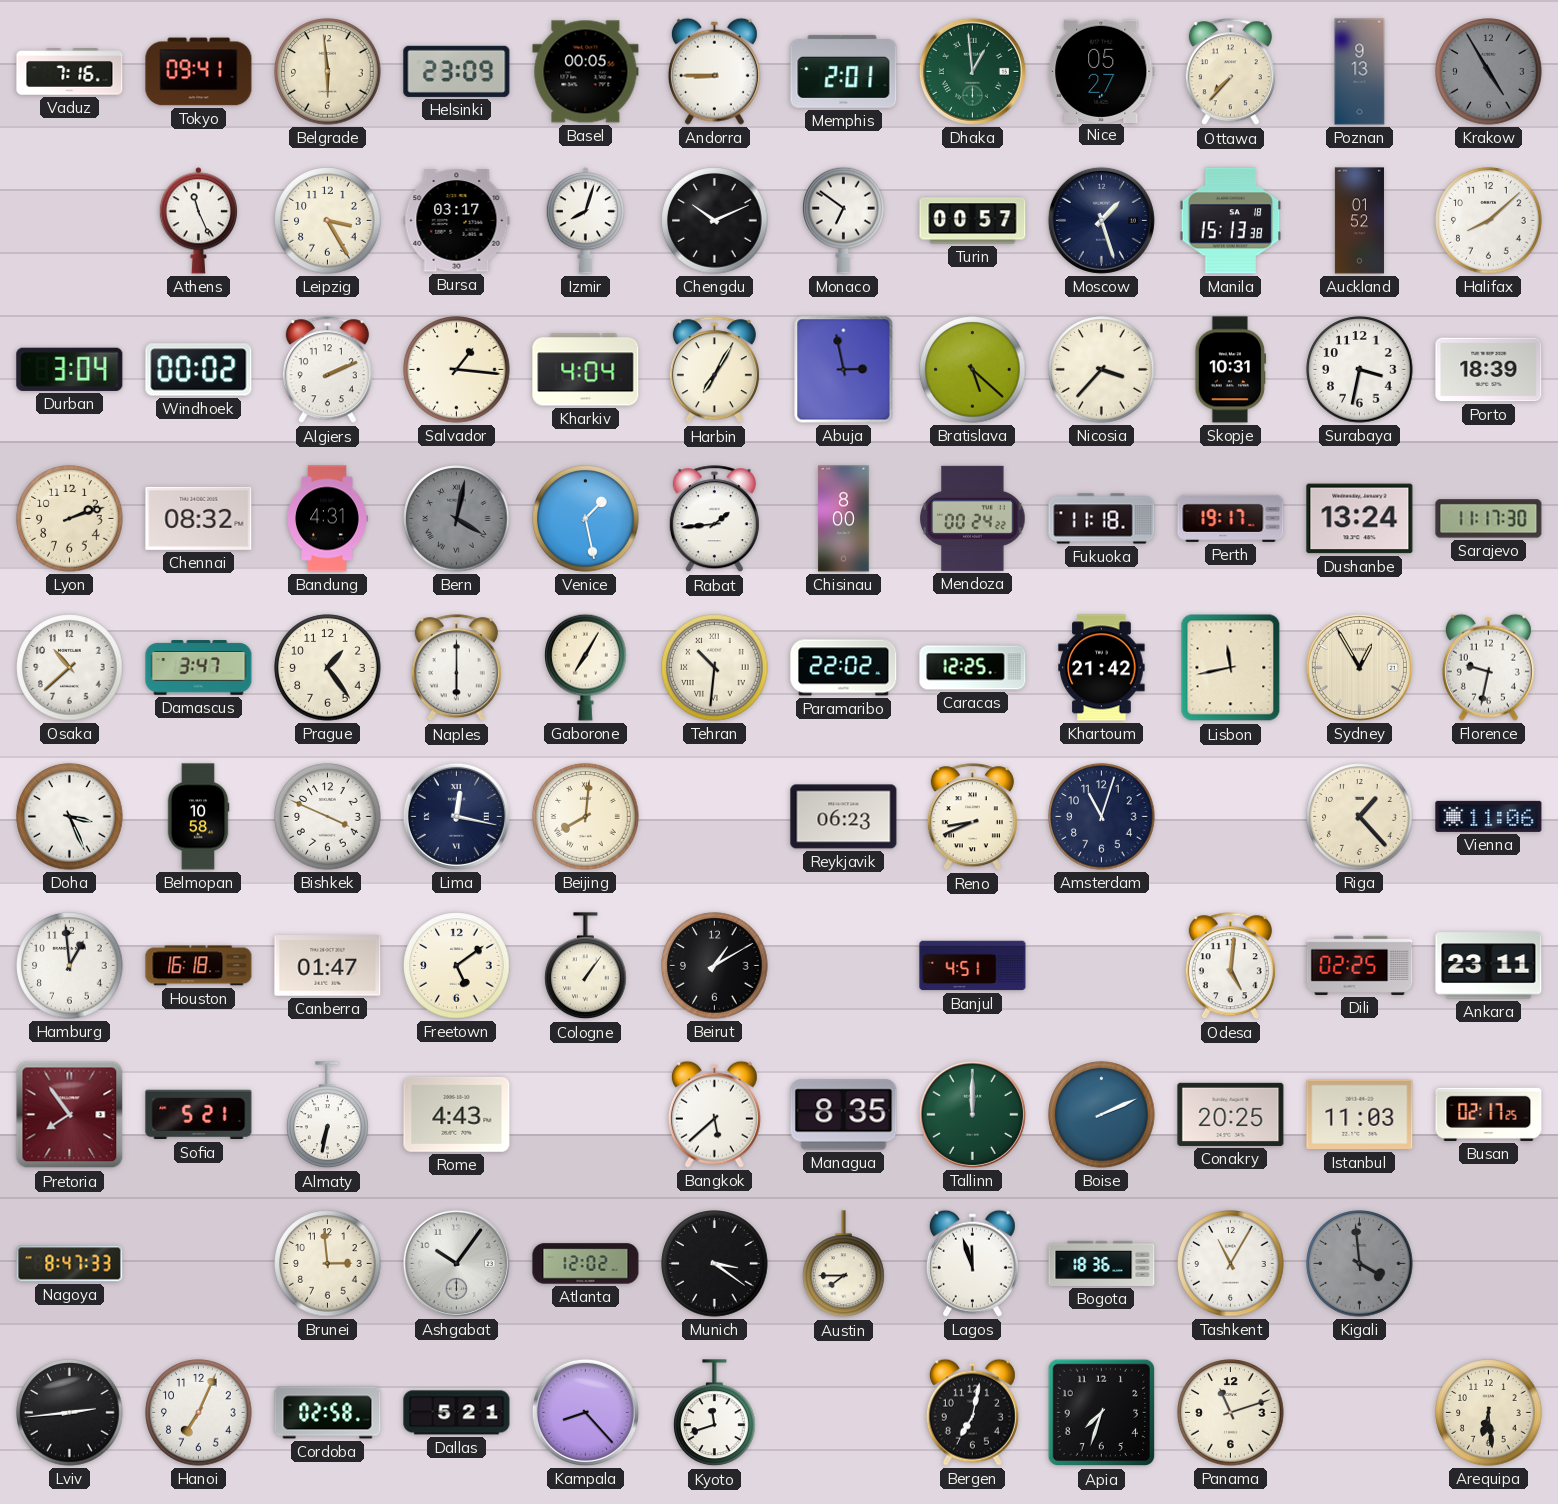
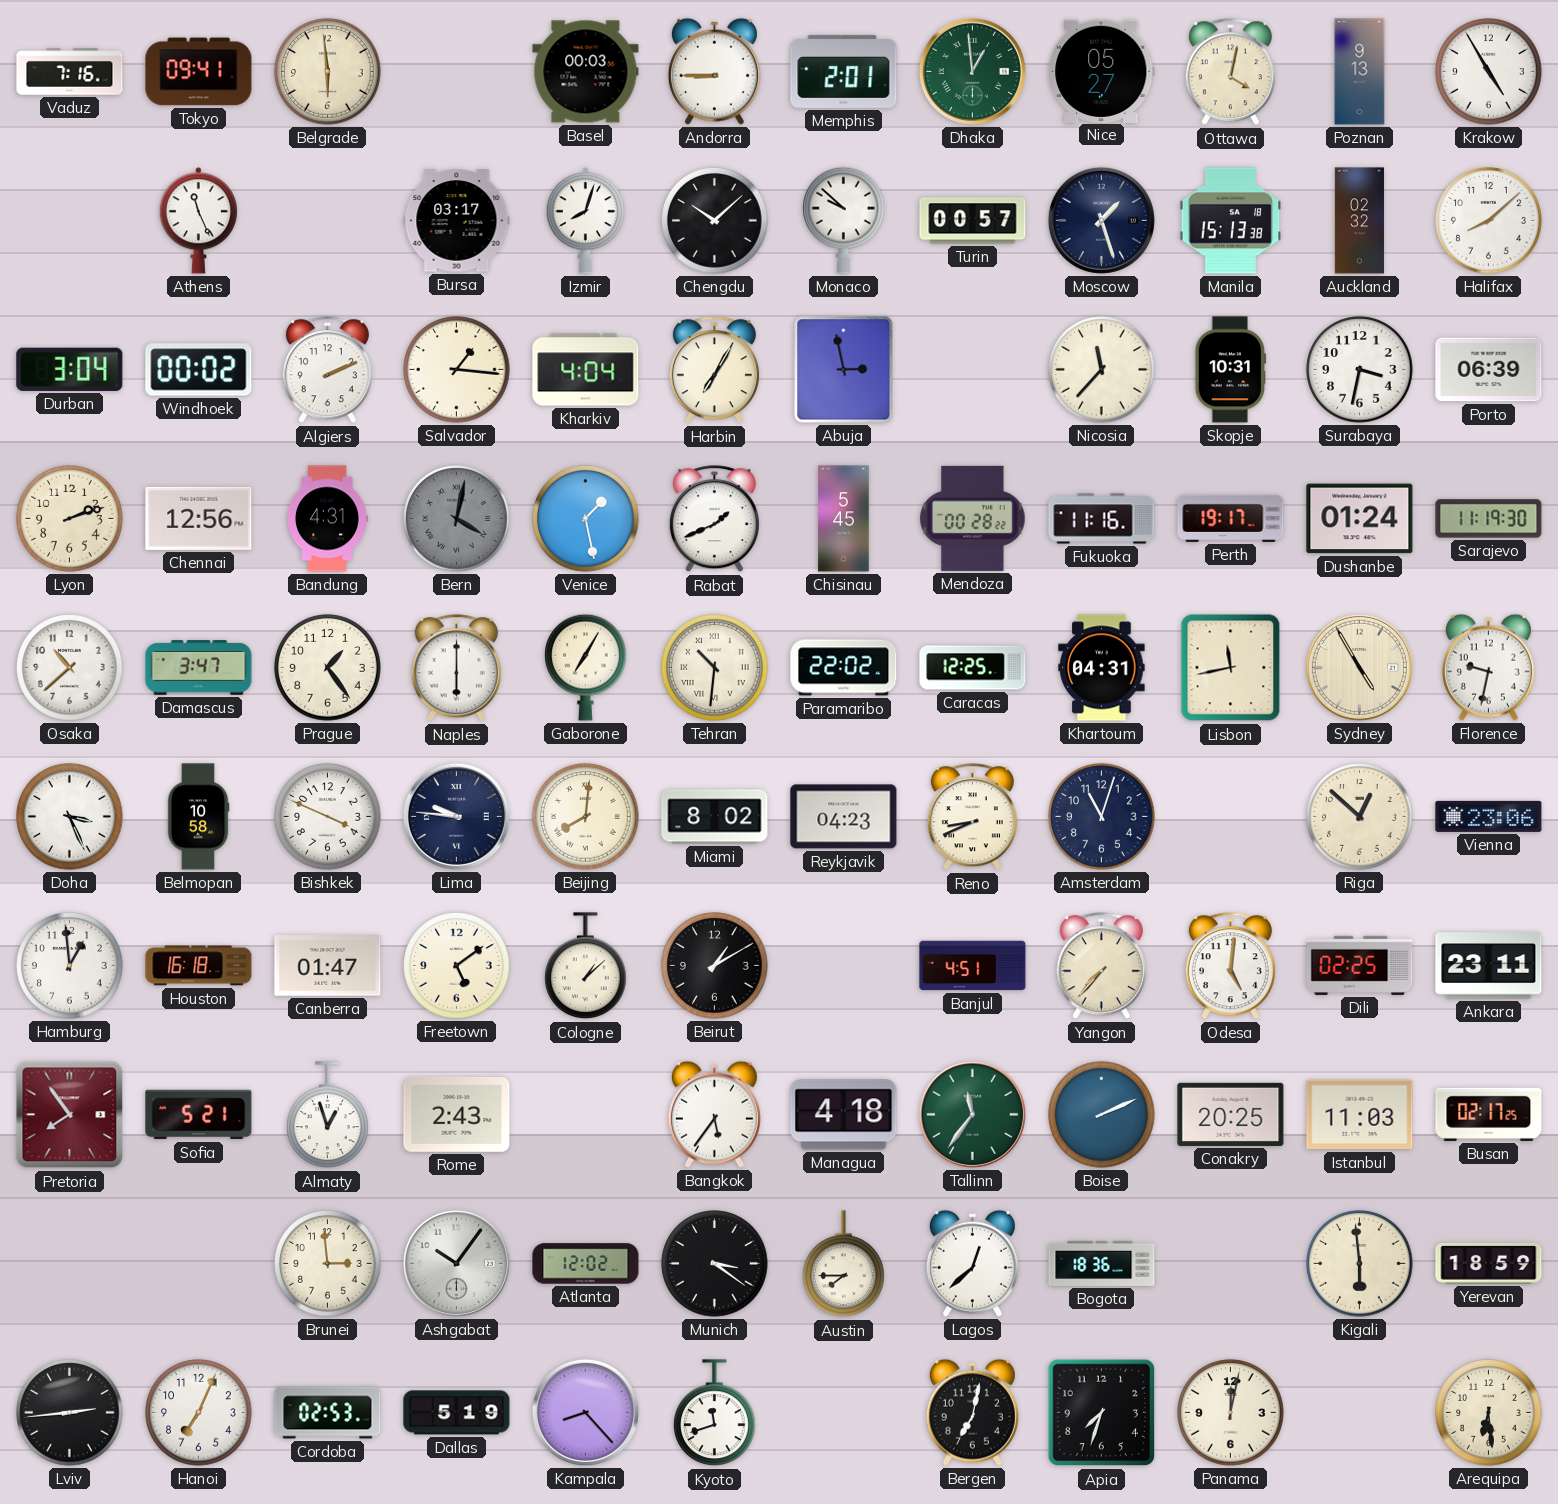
Helsinki: 23:09 -> none
Basel: 00:05 -> 00:03
Ottawa: 7:37 -> 4:02
Krakow dial: grey -> white
Leipzig: 3:25 -> none
Chengdu: 10:11 -> 10:08
Monaco: 6:51 -> 9:52
Auckland: 01:52 -> 02:32
Bratislava: 5:22 -> none
Nicosia: 3:37 -> 11:37
Porto: 18:39 -> 06:39
Chennai: 08:32 -> 12:56
Rabat: 1:44 -> 1:41
Chisinau: 8:00 -> 5:45
Mendoza: 00:24 -> 00:28
Fukuoka: 11:18 -> 11:16
Dushanbe: 13:24 -> 01:24
Sarajevo: 11:17 -> 11:19
Khartoum: 21:42 -> 04:31
Sydney: 12:55 -> 4:55
Lima: 12:17 -> 9:46
Miami: none -> 8:02
Reykjavik: 06:23 -> 04:23
Riga: 1:23 -> 12:52
Vienna: 11:06 -> 23:06
Cologne: 1:06 -> 1:08
Yangon: none -> 7:37
Almaty: 6:32 -> 12:57
Rome: 4:43 -> 2:43
Bangkok: 5:38 -> 5:36
Managua: 8:35 -> 4:18
Tallinn: 12:00 -> 11:36
Nagoya: 8:47 -> none
Lagos: 11:57 -> 12:38
Tashkent: 11:05 -> none
Kigali: 3:59 -> 5:59
Kigali dial: grey -> cream
Yerevan: none -> 18:59
Cordoba: 02:58 -> 02:53
Dallas: 5:21 -> 5:19
Panama: 11:12 -> 12:02
